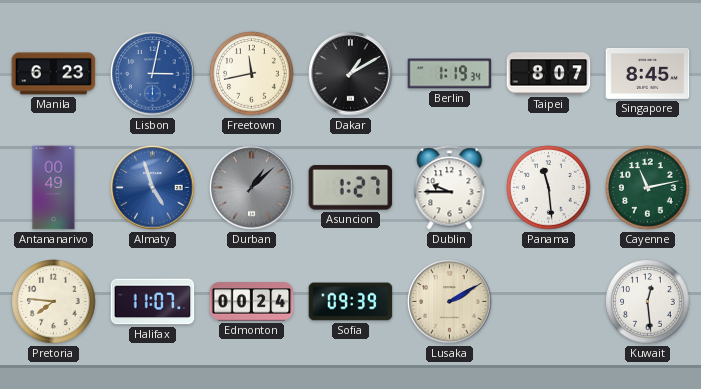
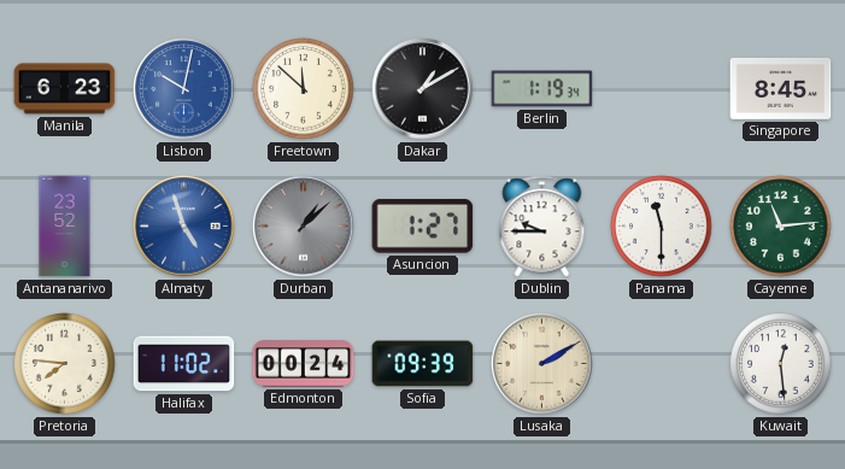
Lisbon: 3:02 -> 10:02
Freetown: 11:43 -> 11:52
Taipei: 8:07 -> none
Antananarivo: 00:49 -> 23:52
Panama: 11:29 -> 11:30
Cayenne: 11:13 -> 11:14
Halifax: 11:07 -> 11:02
